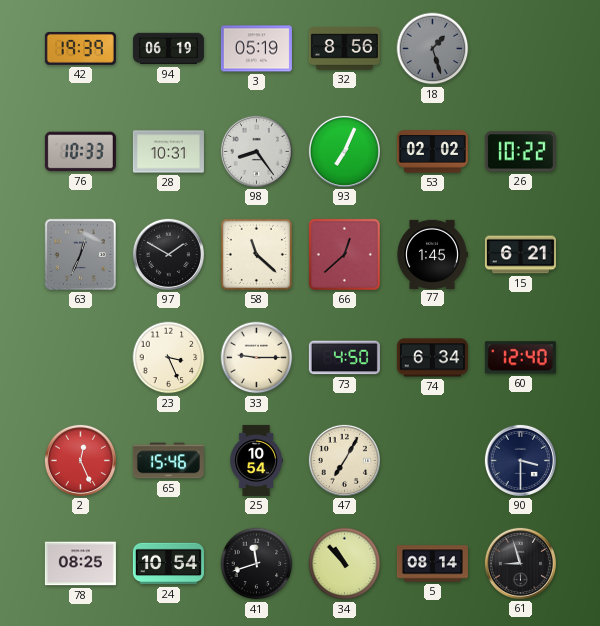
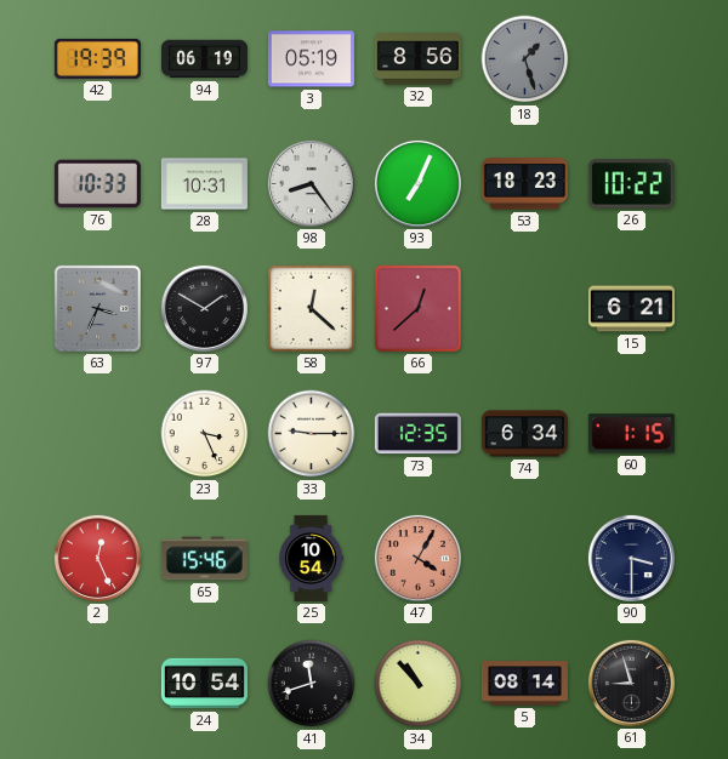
53: 02:02 -> 18:23
63: 12:34 -> 3:34
58: 11:22 -> 12:22
77: 1:45 -> none
73: 4:50 -> 12:35
60: 12:40 -> 1:15
47: 7:05 -> 4:05
47 dial: cream -> salmon
78: 08:25 -> none
